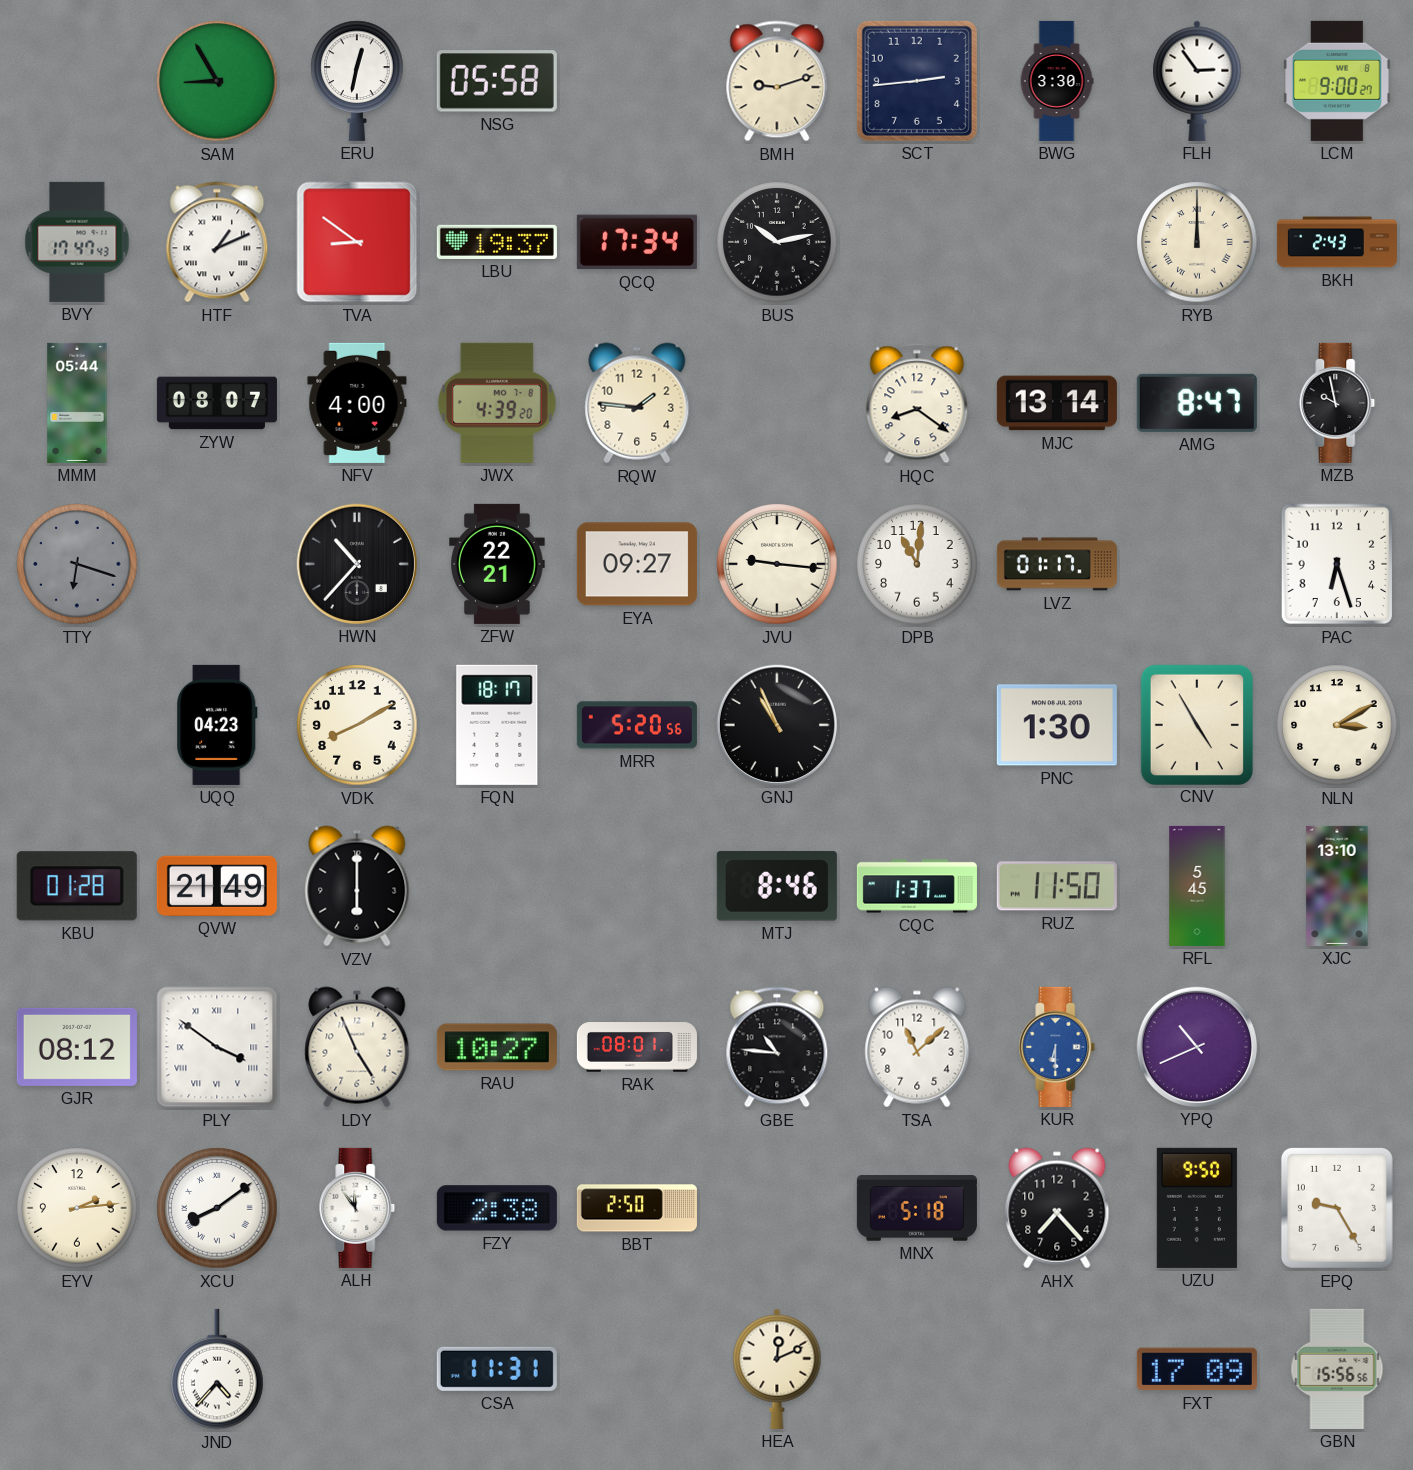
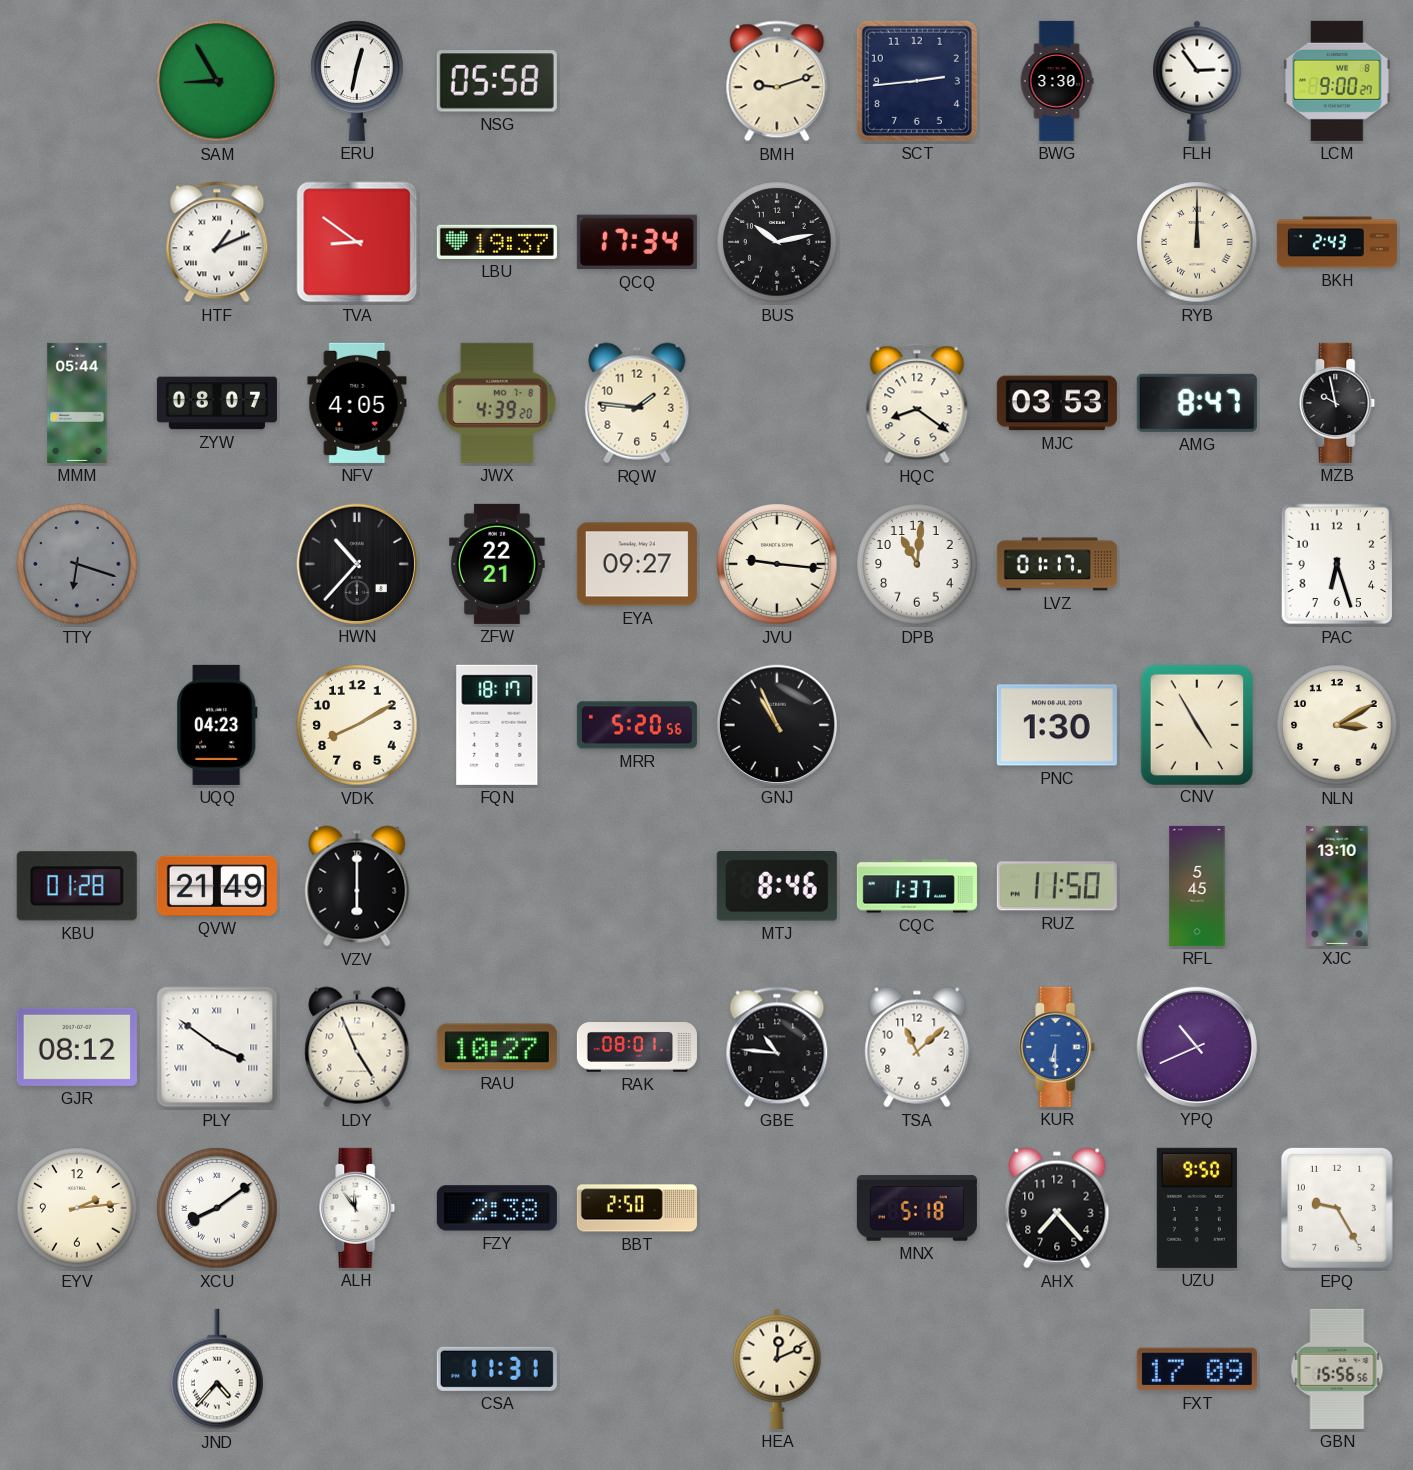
BVY: 17:47 -> none
NFV: 4:00 -> 4:05
MJC: 13:14 -> 03:53
